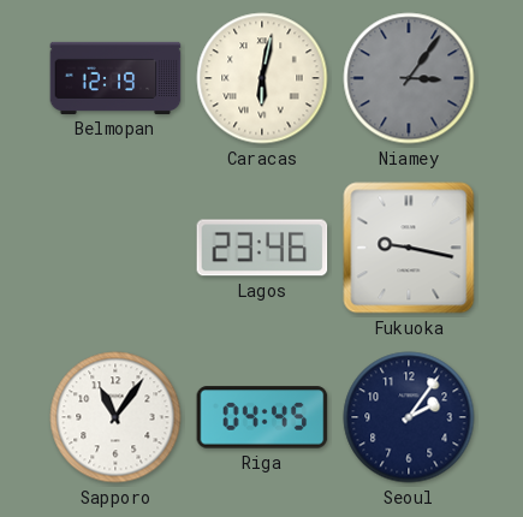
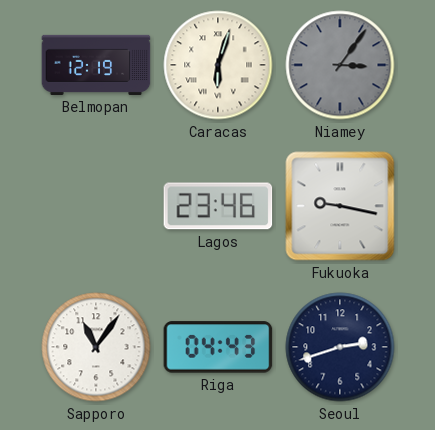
Caracas: 6:02 -> 6:03
Riga: 04:45 -> 04:43
Seoul: 2:06 -> 2:42
